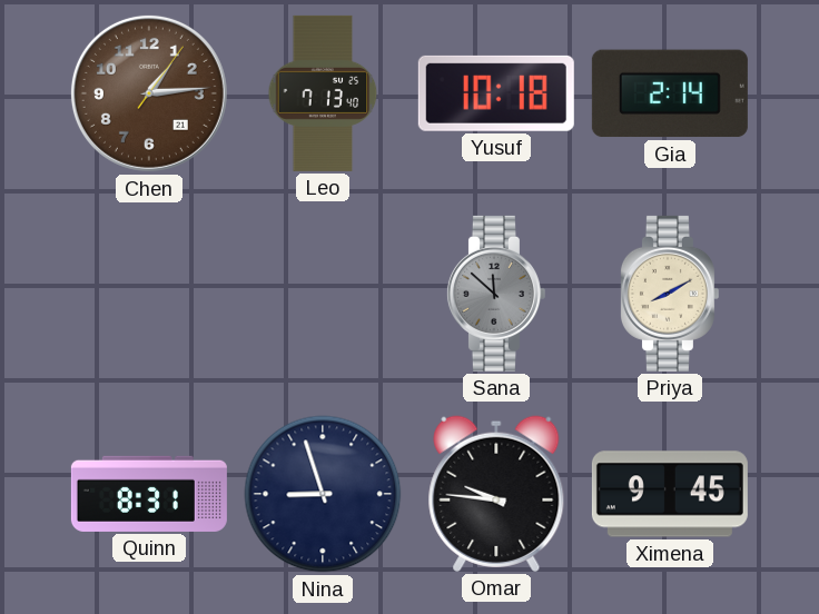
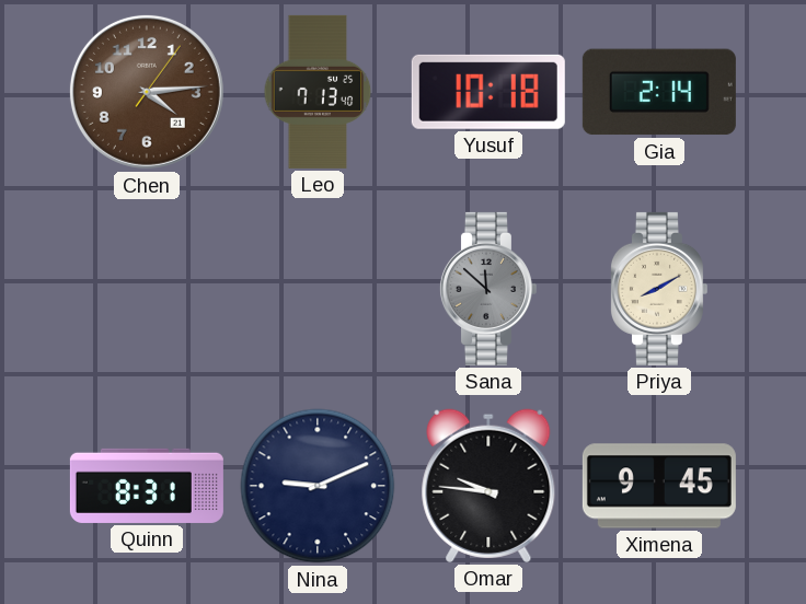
Chen: 1:14 -> 4:14
Nina: 8:57 -> 9:11
